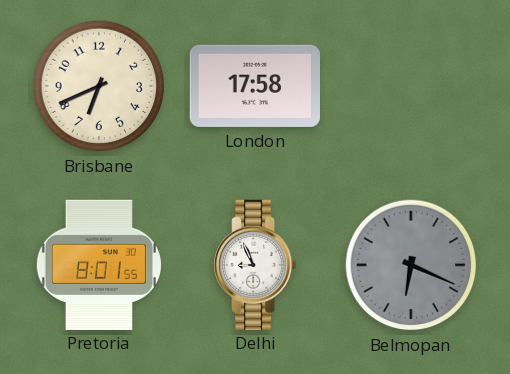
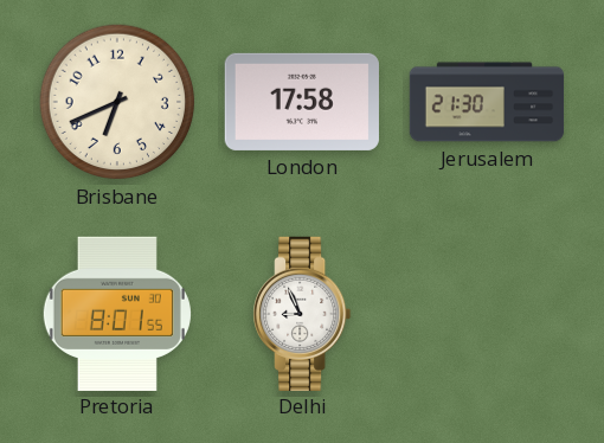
Jerusalem: none -> 21:30
Belmopan: 6:19 -> none
